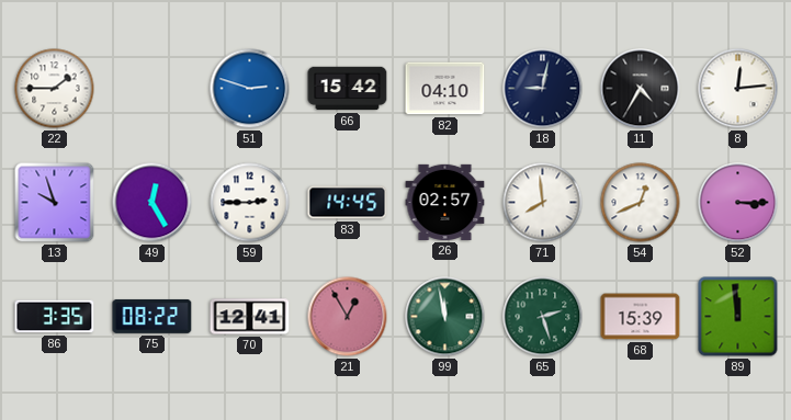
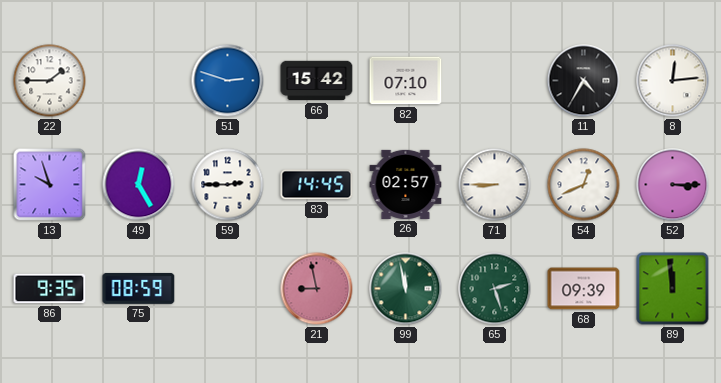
82: 04:10 -> 07:10
18: 9:02 -> none
71: 7:59 -> 8:45
86: 3:35 -> 9:35
75: 08:22 -> 08:59
70: 12:41 -> none
21: 12:55 -> 8:58
68: 15:39 -> 09:39
